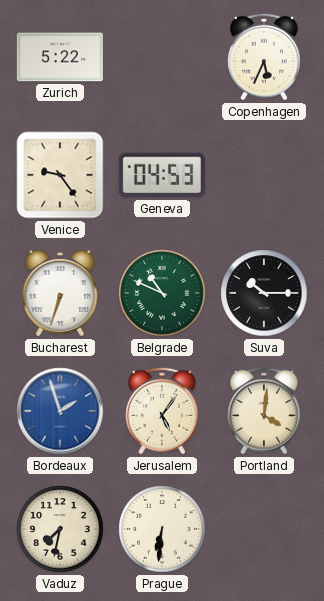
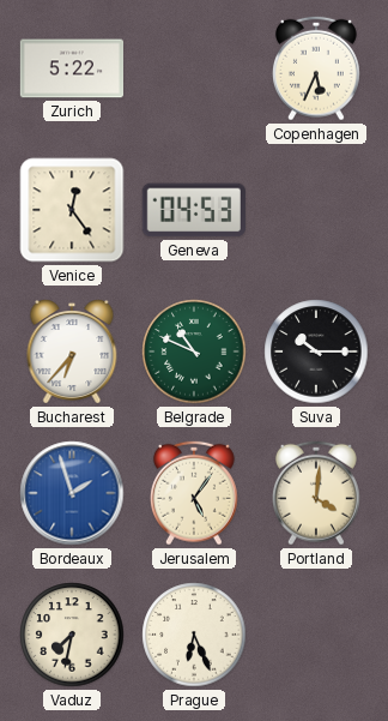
Venice: 9:24 -> 12:24
Bucharest: 6:33 -> 6:37
Prague: 6:31 -> 6:26
